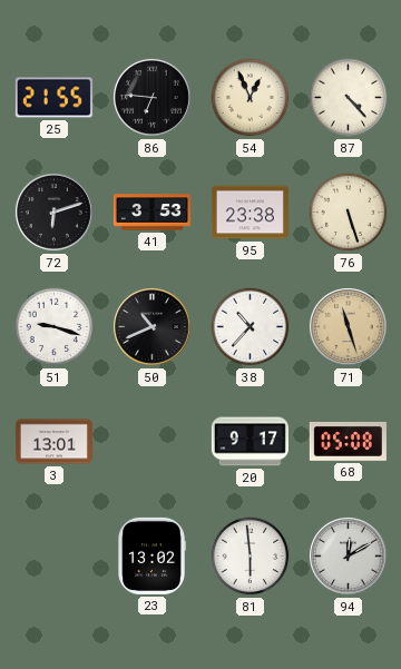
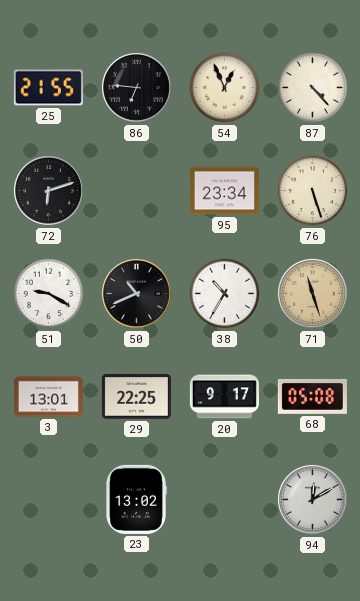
41: 3:53 -> none
95: 23:38 -> 23:34
51: 9:18 -> 9:20
38: 10:37 -> 10:35
29: none -> 22:25
81: 5:59 -> none
